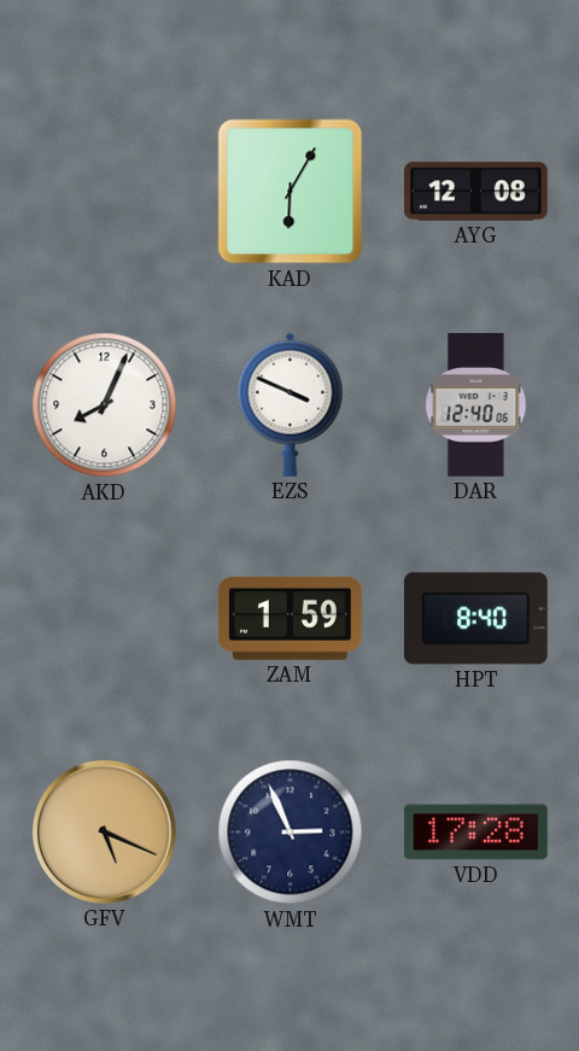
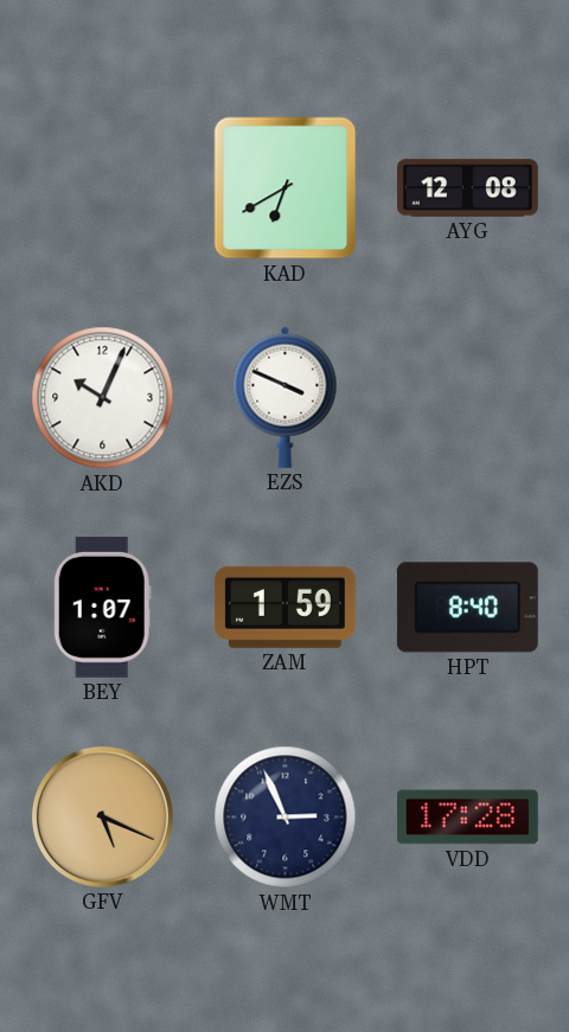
KAD: 6:05 -> 6:40
AKD: 8:04 -> 10:04
DAR: 12:40 -> none
BEY: none -> 1:07
